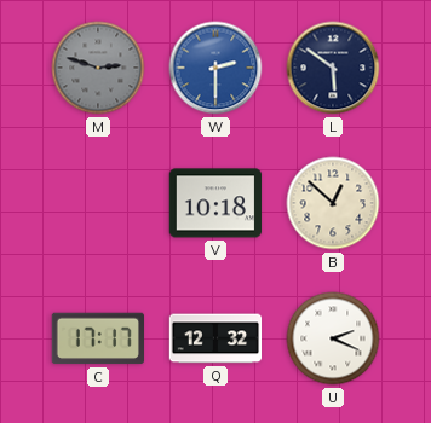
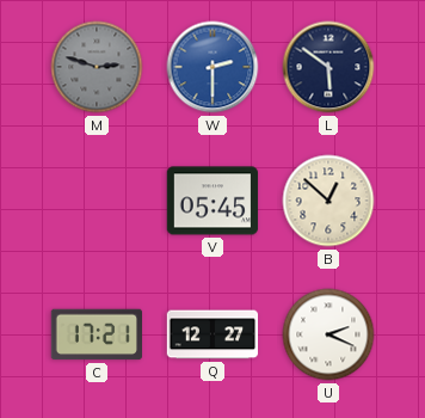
V: 10:18 -> 05:45
C: 17:17 -> 17:21
Q: 12:32 -> 12:27
